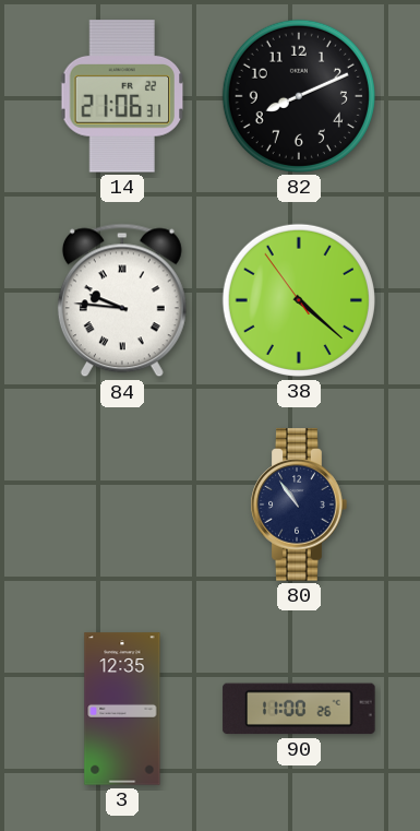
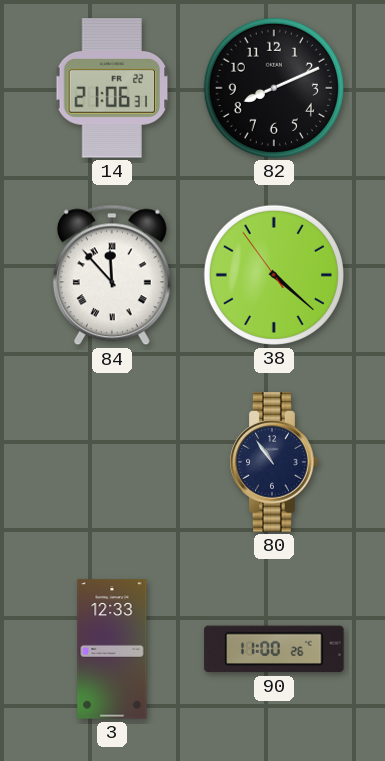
84: 9:46 -> 11:53
3: 12:35 -> 12:33
